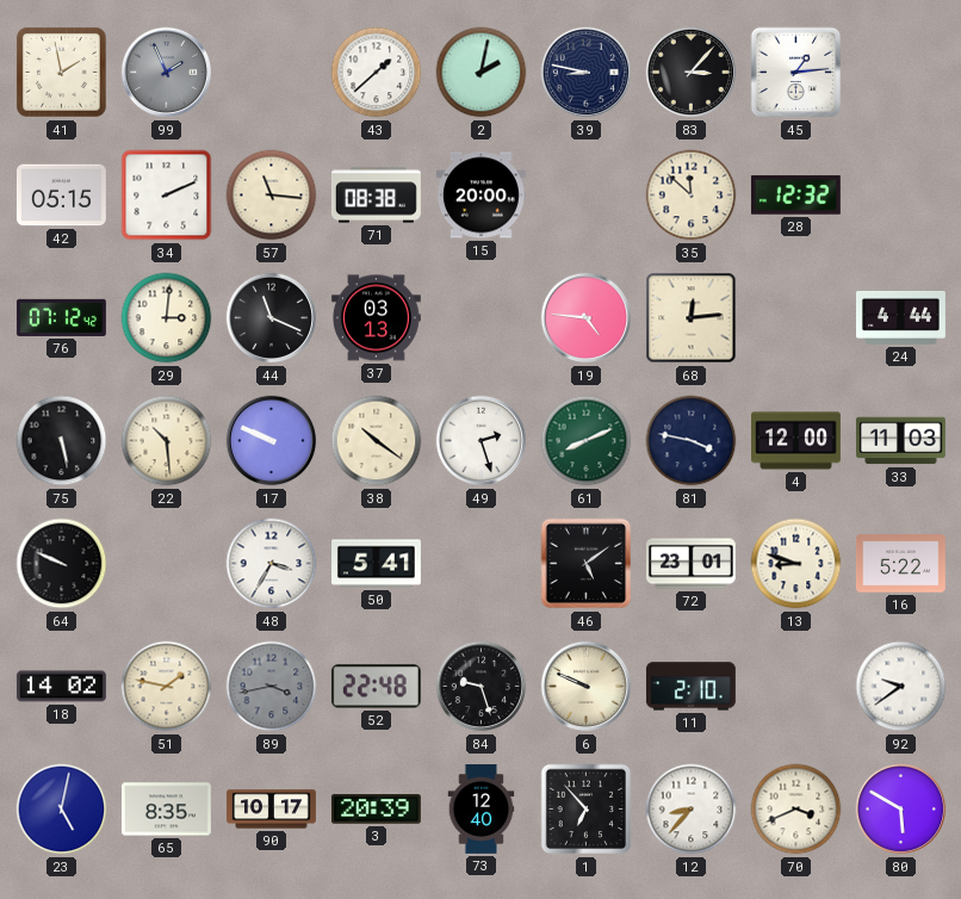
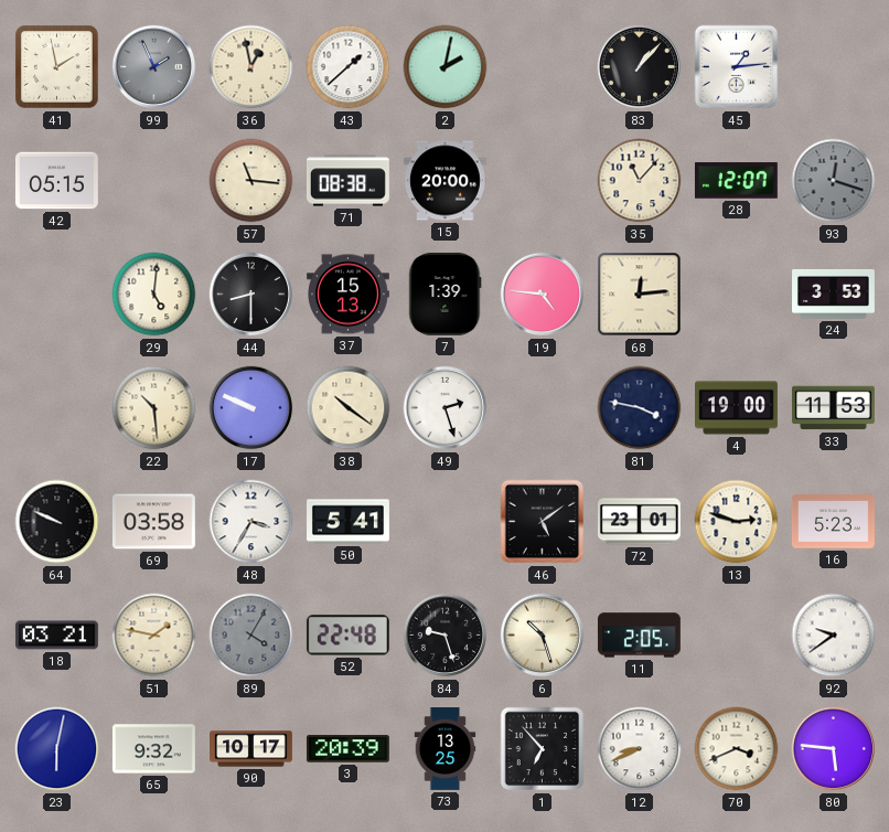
36: none -> 12:58
39: 8:47 -> none
83: 3:07 -> 1:07
34: 2:11 -> none
35: 11:52 -> 11:07
28: 12:32 -> 12:07
93: none -> 12:18
76: 07:12 -> none
29: 3:01 -> 5:01
44: 11:19 -> 8:30
37: 03:13 -> 15:13
7: none -> 1:39
24: 4:44 -> 3:53
75: 5:28 -> none
61: 8:11 -> none
4: 12:00 -> 19:00
33: 11:03 -> 11:53
69: none -> 03:58
13: 8:48 -> 2:48
16: 5:22 -> 5:23
18: 14:02 -> 03:21
89: 3:43 -> 4:05
6: 9:49 -> 10:27
11: 2:10 -> 2:05
23: 5:02 -> 6:02
65: 8:35 -> 9:32
73: 12:40 -> 13:25
12: 8:37 -> 8:41
80: 5:50 -> 5:46
